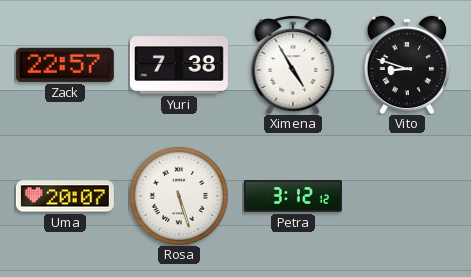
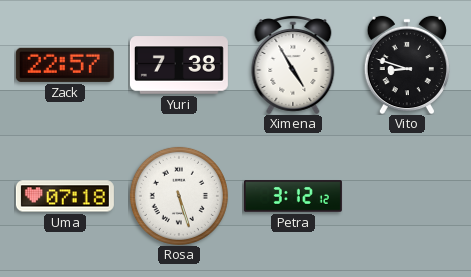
Uma: 20:07 -> 07:18
